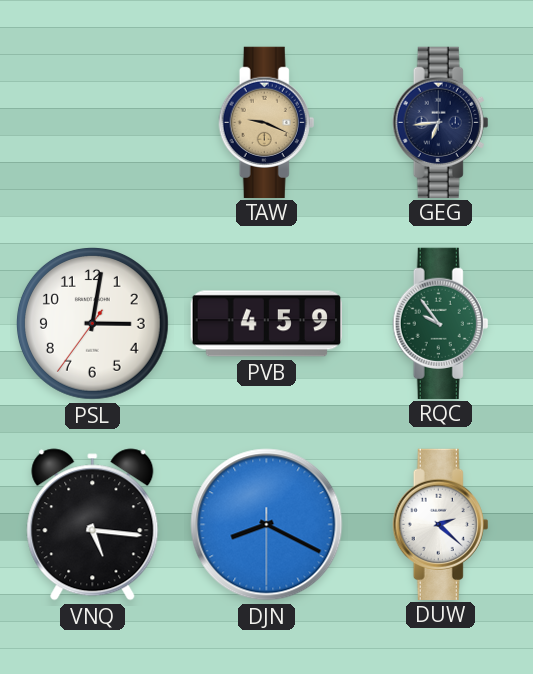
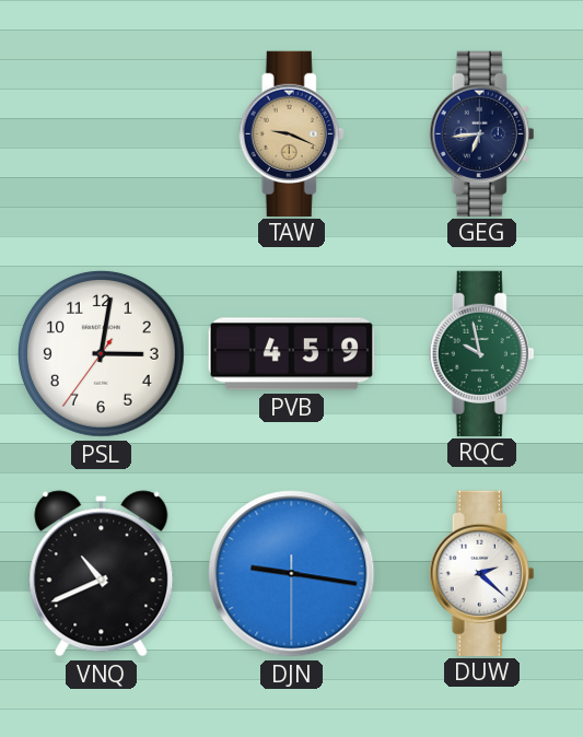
RQC: 9:54 -> 9:58
VNQ: 5:16 -> 10:41
DJN: 8:19 -> 9:16
